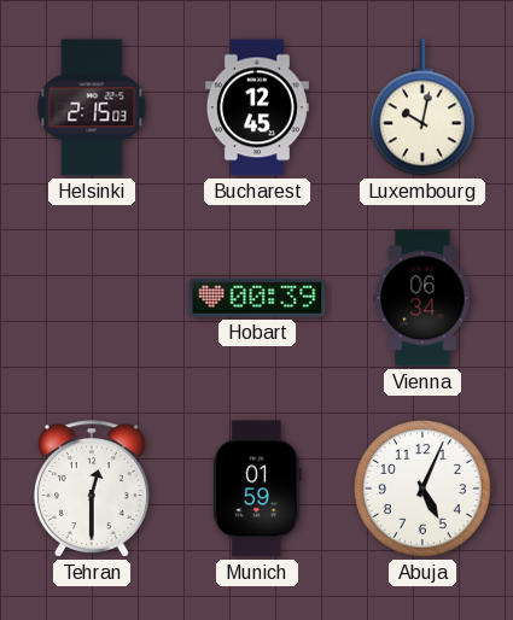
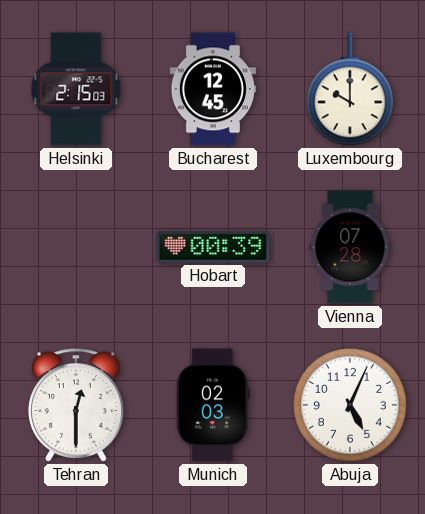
Luxembourg: 10:02 -> 10:00
Vienna: 06:34 -> 07:28
Munich: 01:59 -> 02:03
